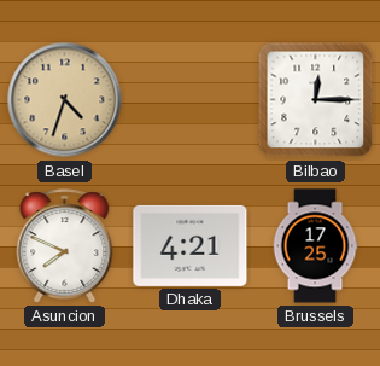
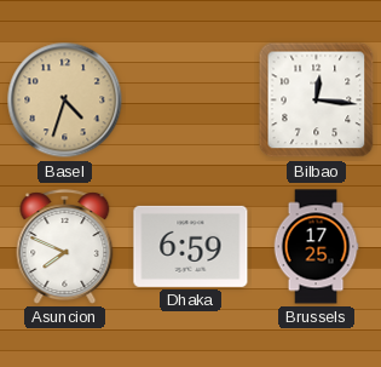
Bilbao: 12:15 -> 12:16
Dhaka: 4:21 -> 6:59
